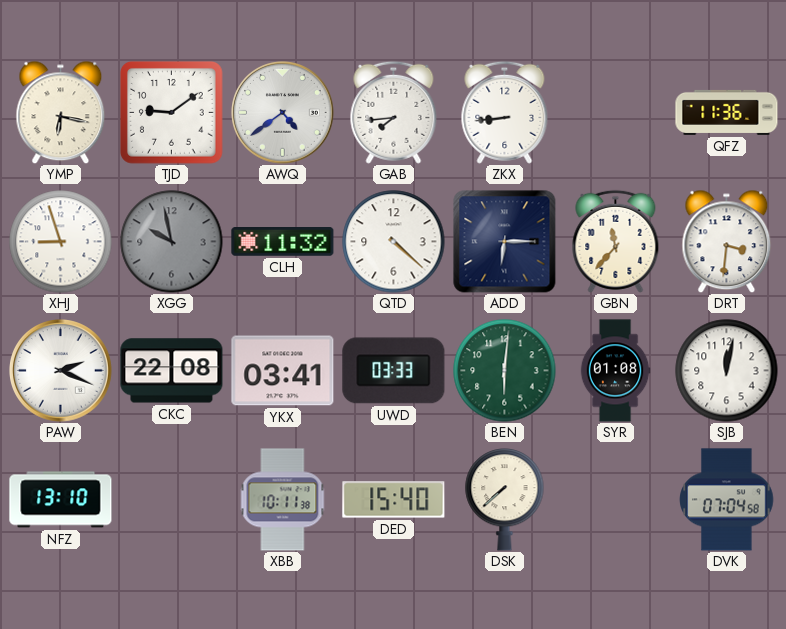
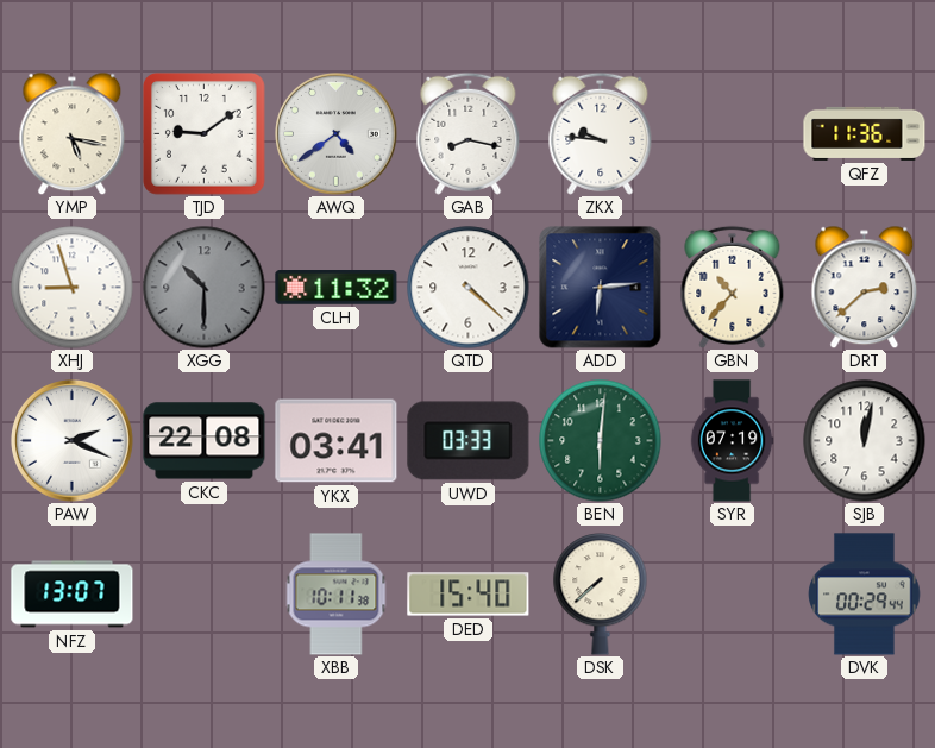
YMP: 6:17 -> 5:17
GAB: 7:44 -> 8:17
ZKX: 8:44 -> 9:46
XGG: 9:58 -> 10:30
ADD: 6:15 -> 6:14
GBN: 11:37 -> 10:37
DRT: 3:31 -> 2:38
SYR: 01:08 -> 07:19
NFZ: 13:10 -> 13:07
DVK: 07:04 -> 00:29
